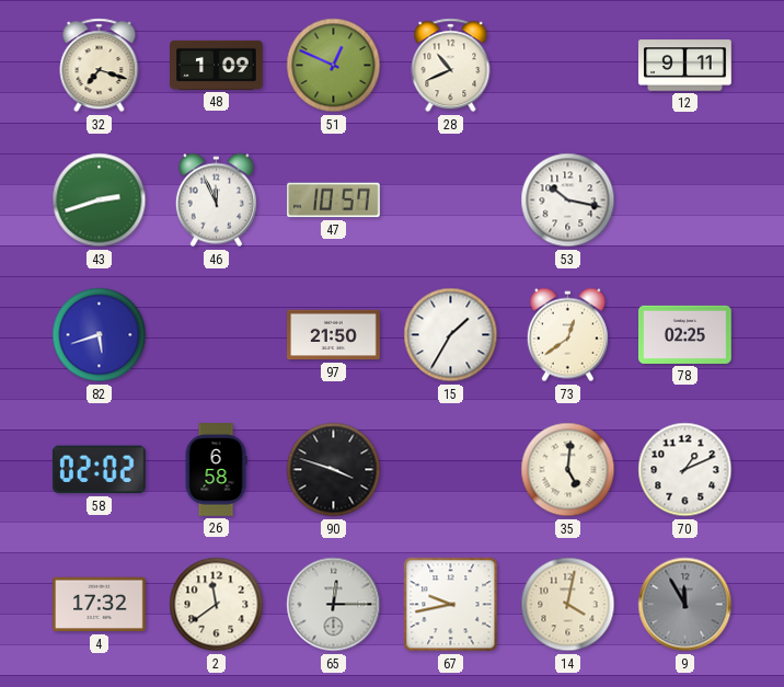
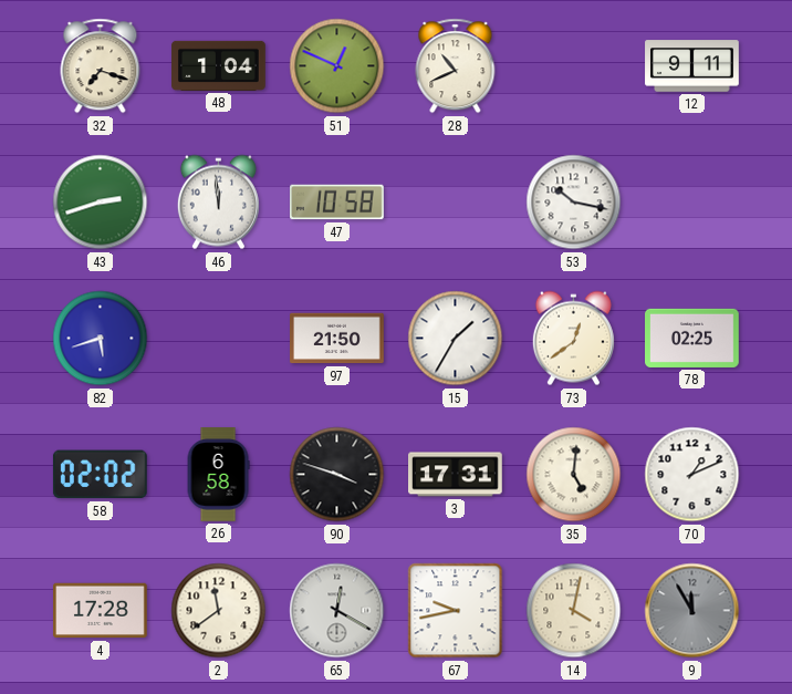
48: 1:09 -> 1:04
46: 11:56 -> 11:59
47: 10:57 -> 10:58
3: none -> 17:31
4: 17:32 -> 17:28
65: 12:15 -> 12:20
